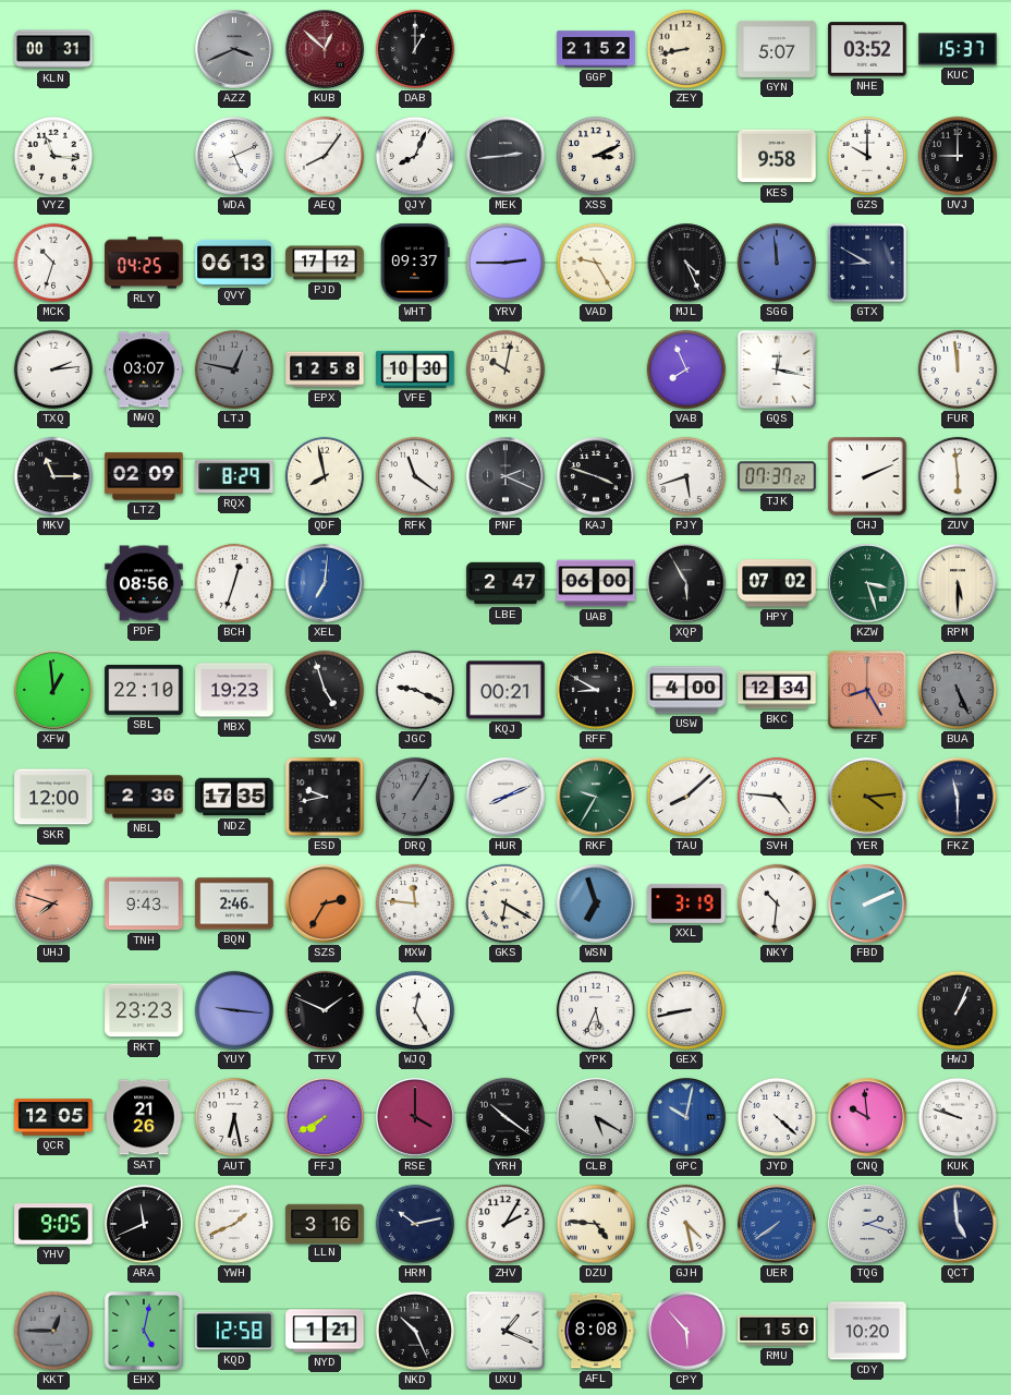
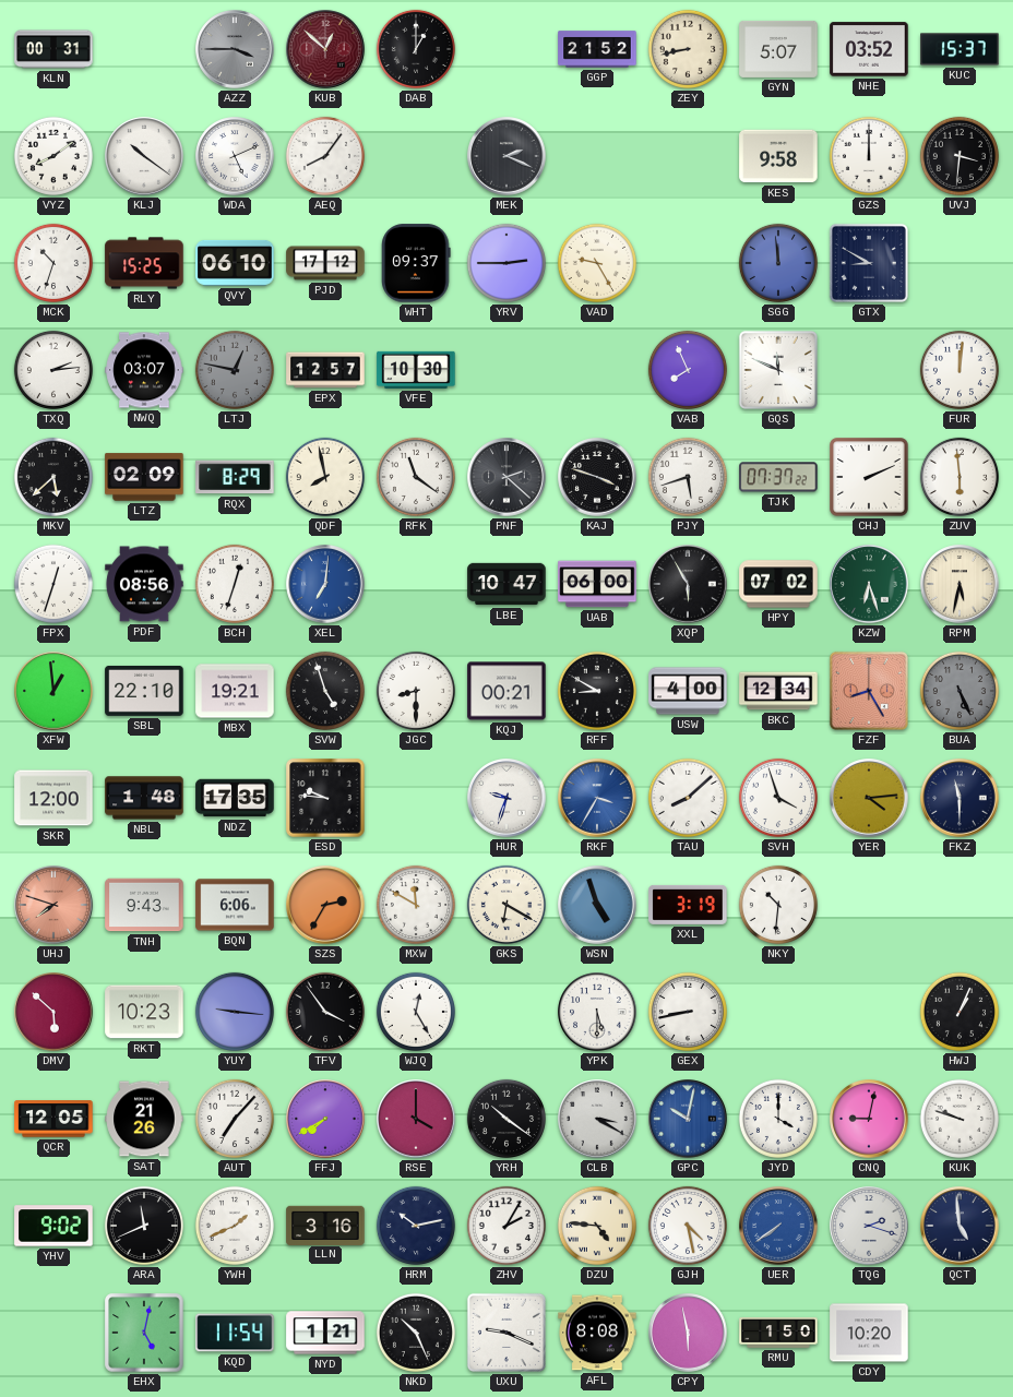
AZZ: 3:41 -> 3:45
VYZ: 11:16 -> 8:09
KLJ: none -> 10:21
QJY: 8:04 -> none
MEK: 2:44 -> 2:19
XSS: 3:11 -> none
GZS: 10:00 -> 12:00
UVJ: 9:00 -> 3:31
RLY: 04:25 -> 15:25
QVY: 06:13 -> 06:10
MJL: 4:26 -> none
EPX: 12:58 -> 12:57
MKH: 10:02 -> none
GQS: 12:17 -> 11:49
FUR: 11:59 -> 12:01
MKV: 11:15 -> 5:38
PNF: 2:19 -> 2:22
FPX: none -> 12:33
LBE: 2:47 -> 10:47
KZW: 3:27 -> 6:27
RPM: 5:30 -> 5:32
MBX: 19:23 -> 19:21
JGC: 9:19 -> 8:30
NBL: 2:36 -> 1:48
ESD: 9:43 -> 9:46
DRQ: 1:05 -> none
HUR: 8:11 -> 9:33
RKF: 9:35 -> 3:35
RKF dial: green -> blue
SVH: 4:46 -> 3:57
BQN: 2:46 -> 6:06
MXW: 11:46 -> 11:50
WSN: 6:57 -> 4:57
FBD: 2:11 -> none
DMV: none -> 5:52
RKT: 23:23 -> 10:23
TFV: 1:49 -> 3:54
YPK: 5:34 -> 5:30
AUT: 6:28 -> 7:07
CLB: 5:20 -> 3:20
JYD: 4:22 -> 4:00
CNQ: 9:59 -> 9:02
YHV: 9:05 -> 9:02
KKT: 12:45 -> none
KQD: 12:58 -> 11:54
UXU: 1:19 -> 9:19
CPY: 5:53 -> 5:58
